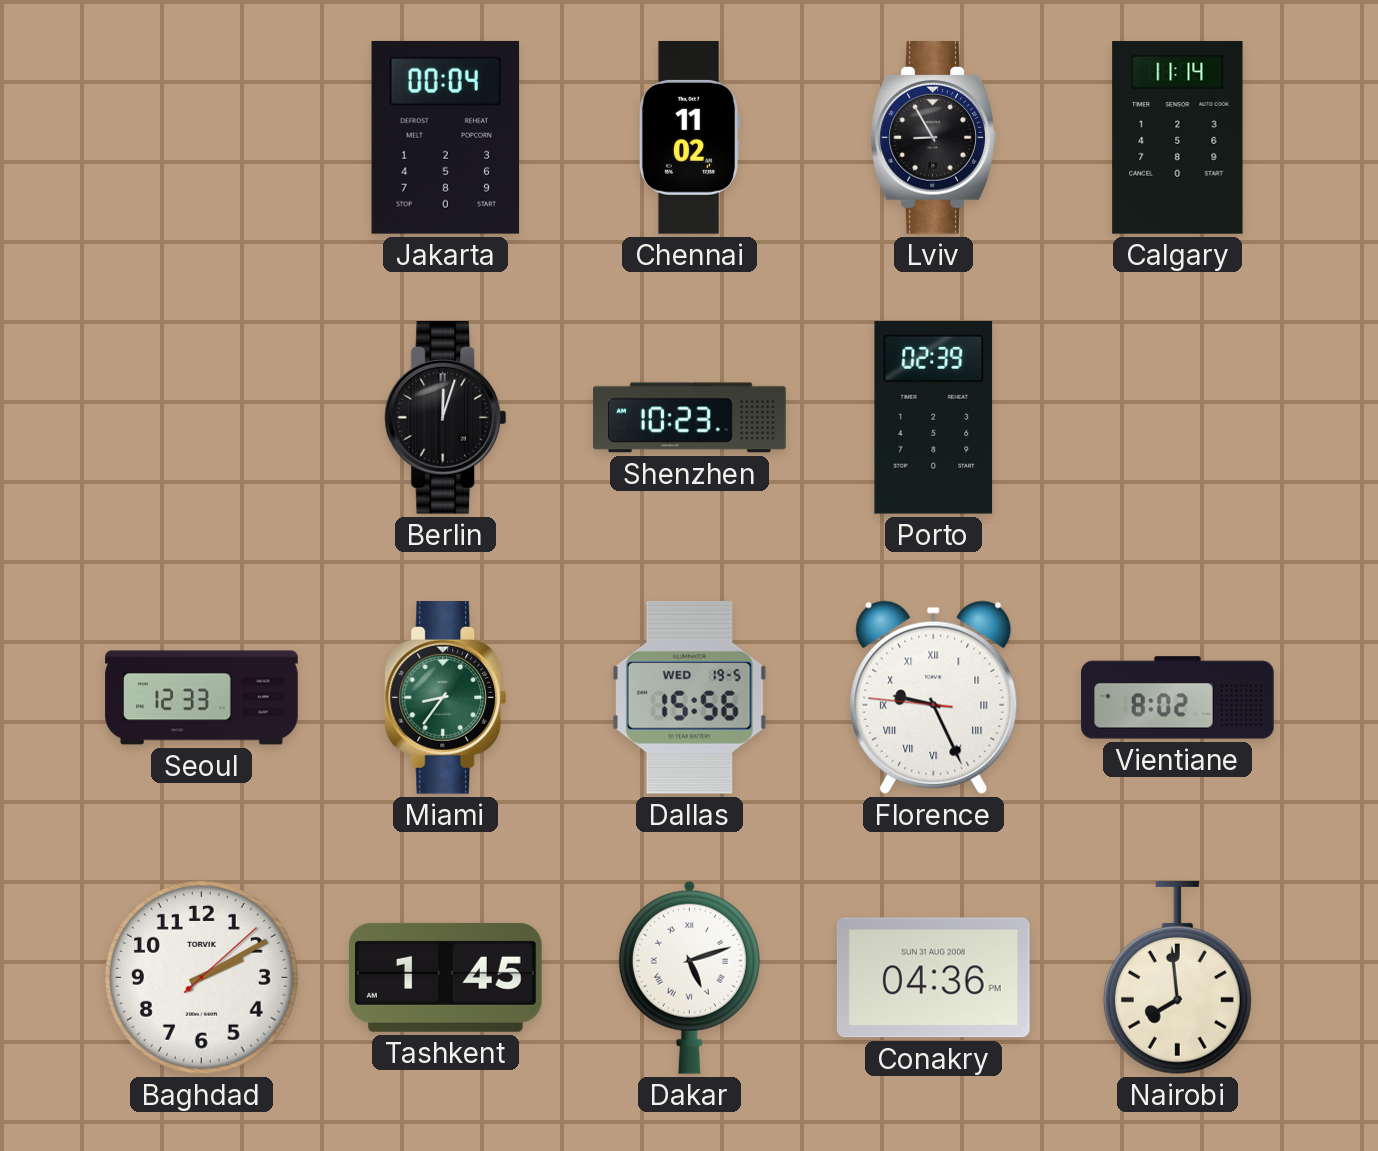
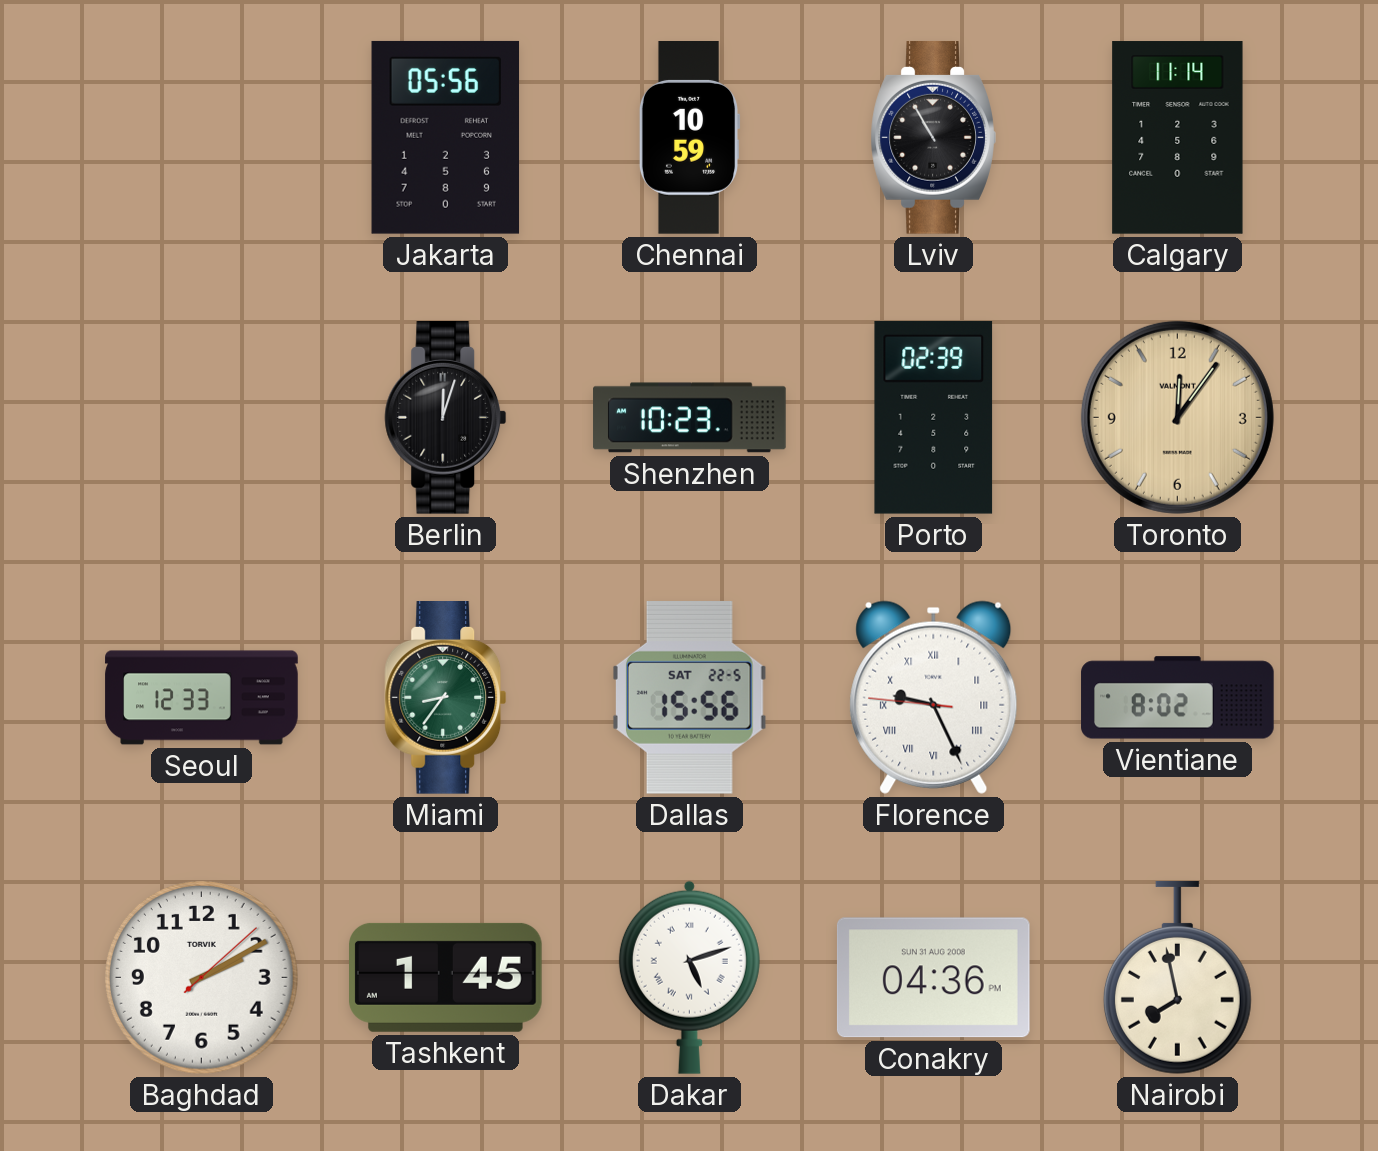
Jakarta: 00:04 -> 05:56
Chennai: 11:02 -> 10:59
Lviv: 8:55 -> 10:55
Toronto: none -> 12:06
Dallas date: WED 19-5 -> SAT 22-5
Nairobi: 7:59 -> 7:58
